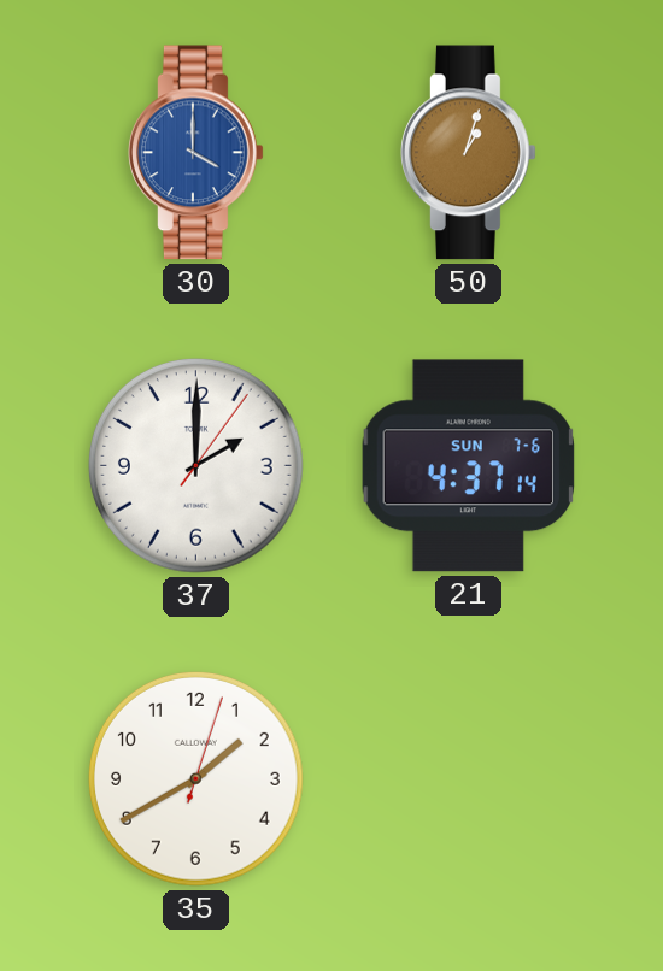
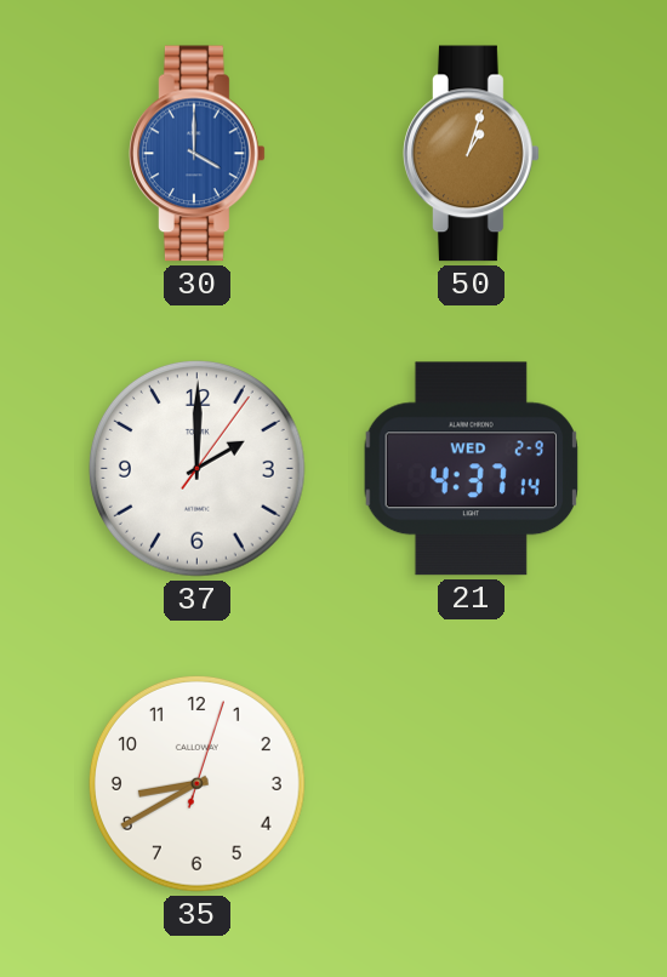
21 date: SUN 7-6 -> WED 2-9
35: 1:40 -> 8:40
